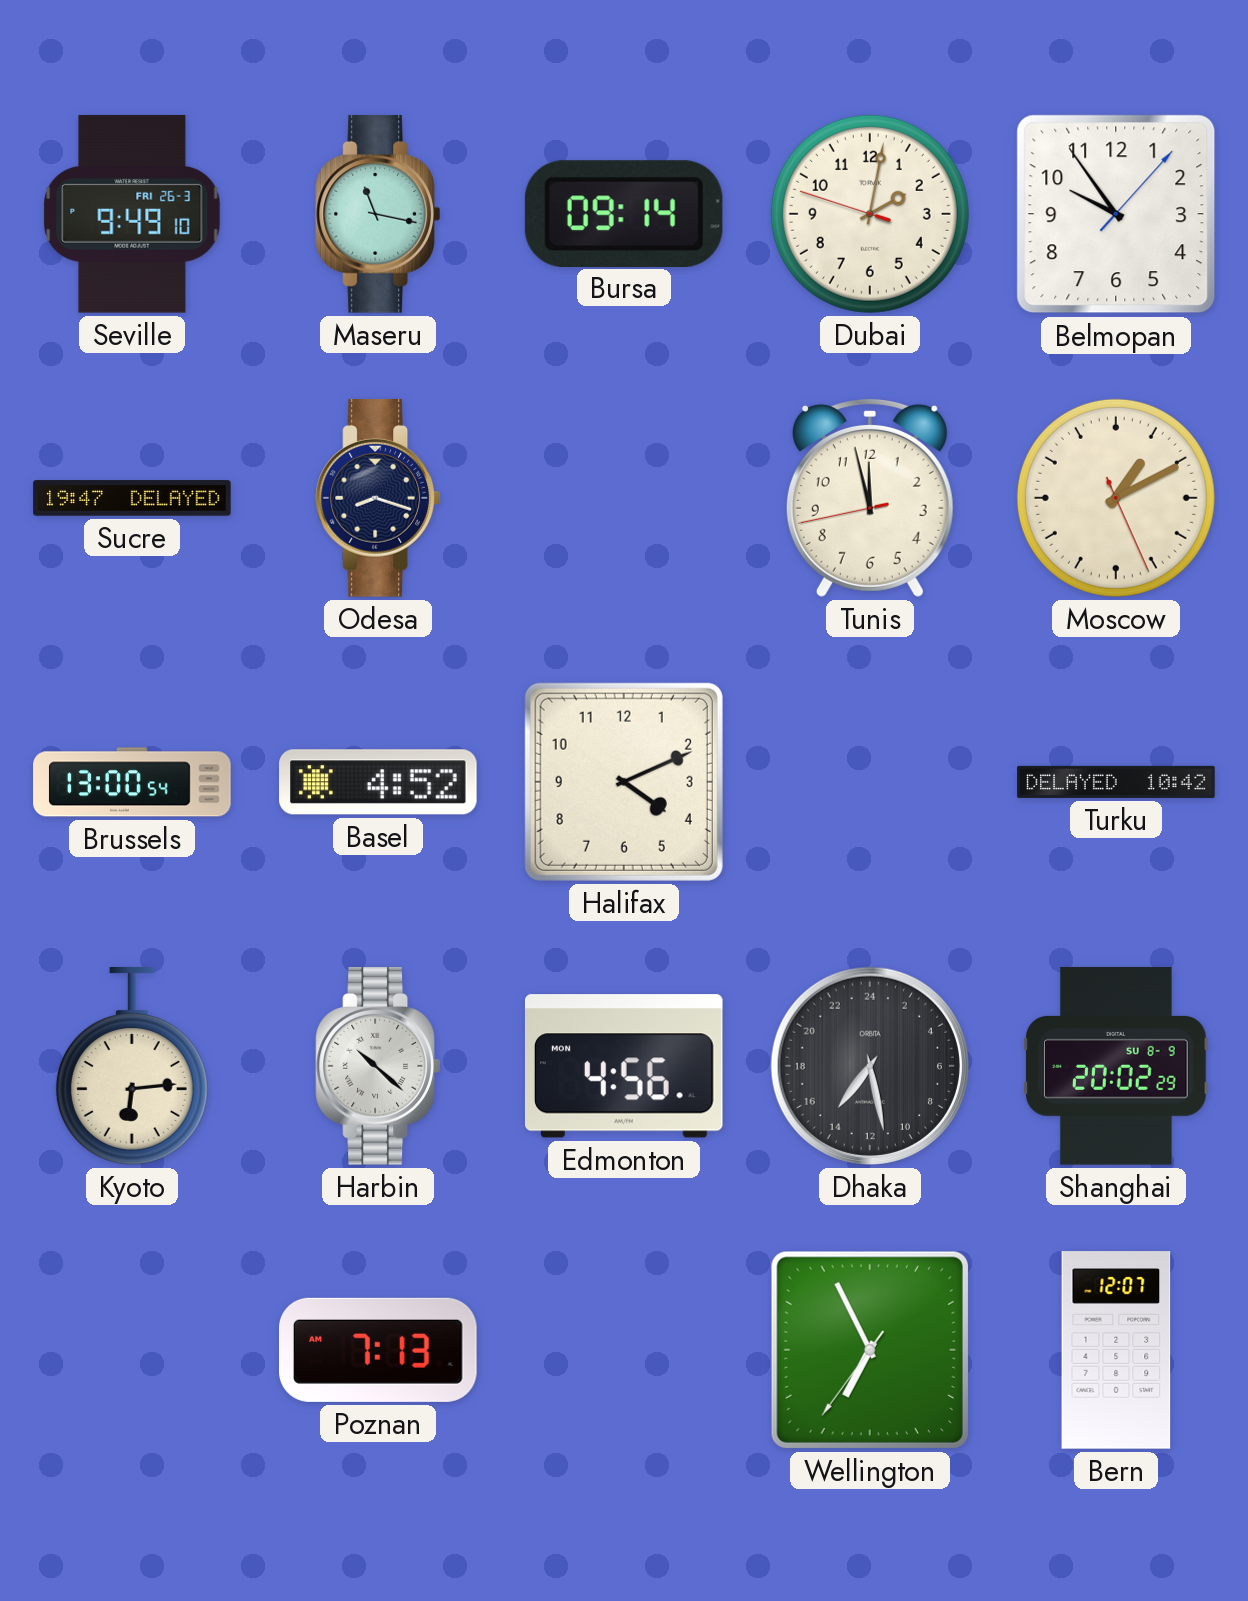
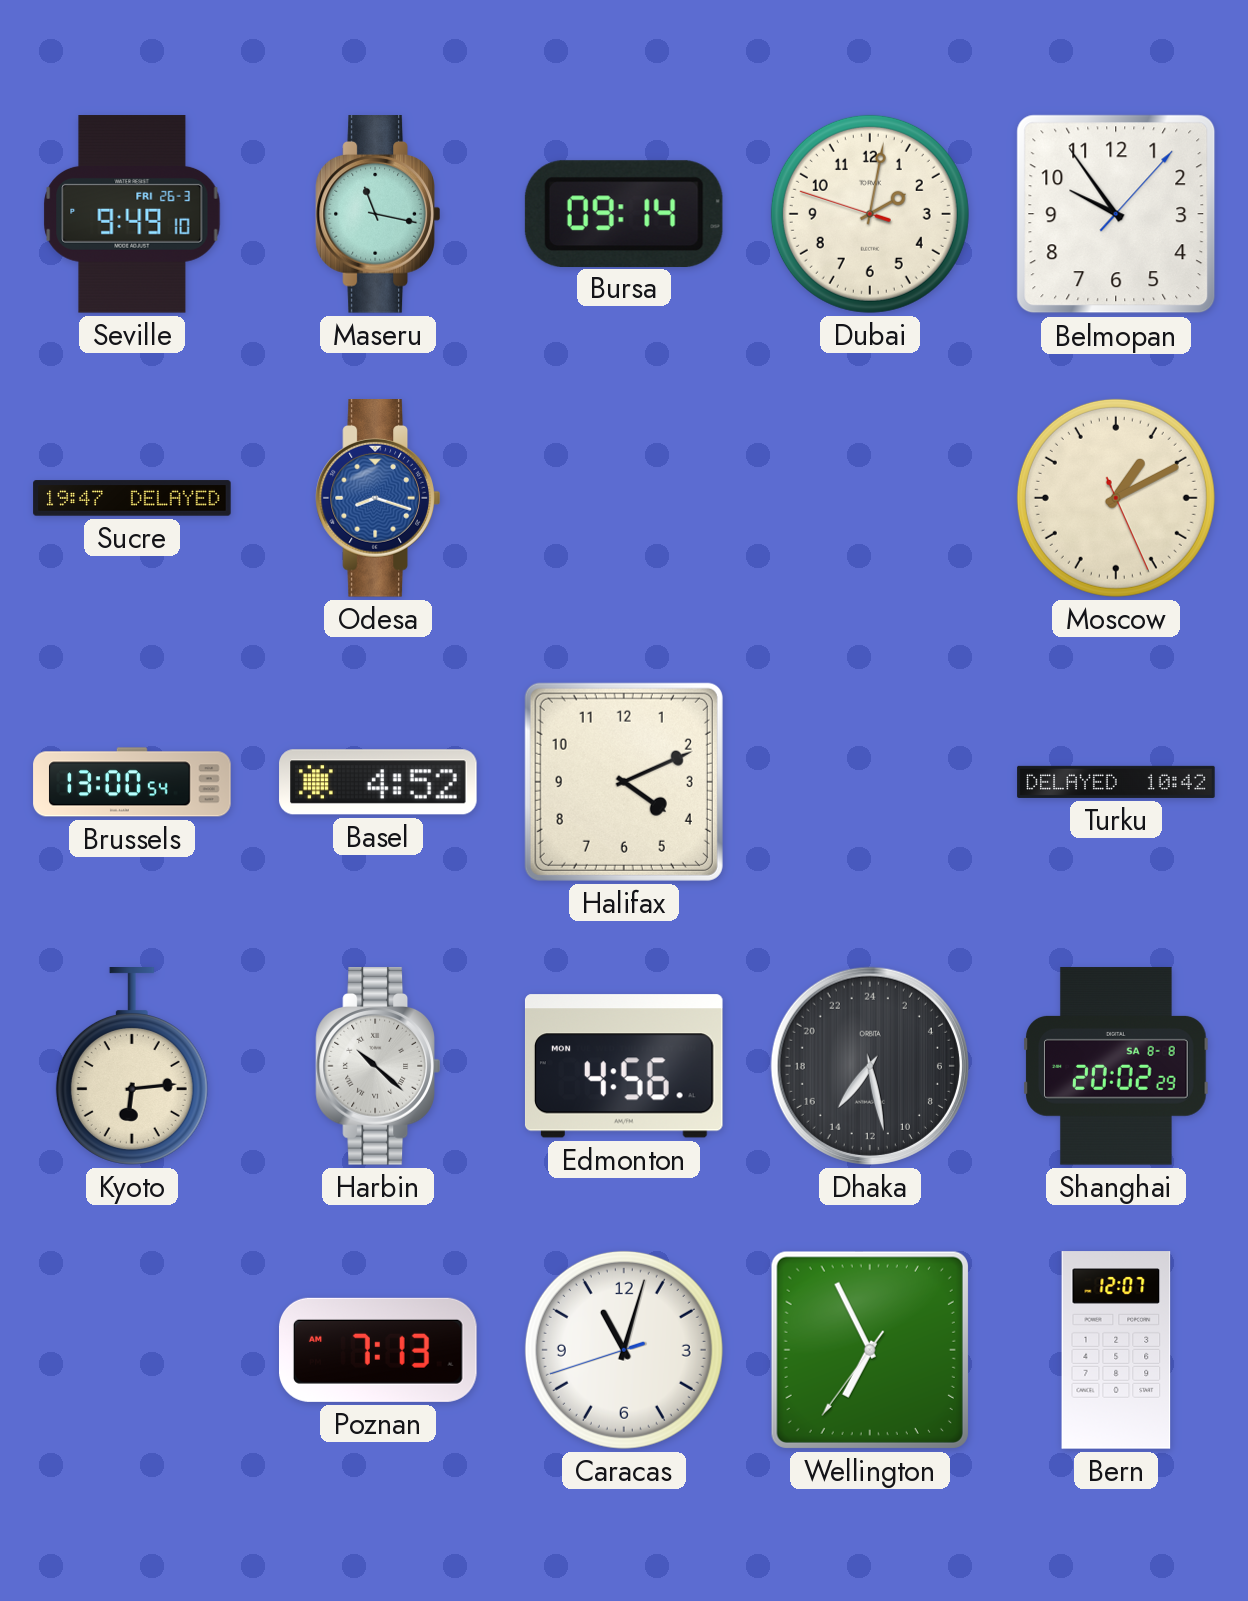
Odesa dial: navy -> blue
Tunis: 11:57 -> none
Shanghai date: SU 8-9 -> SA 8-8
Caracas: none -> 11:02
